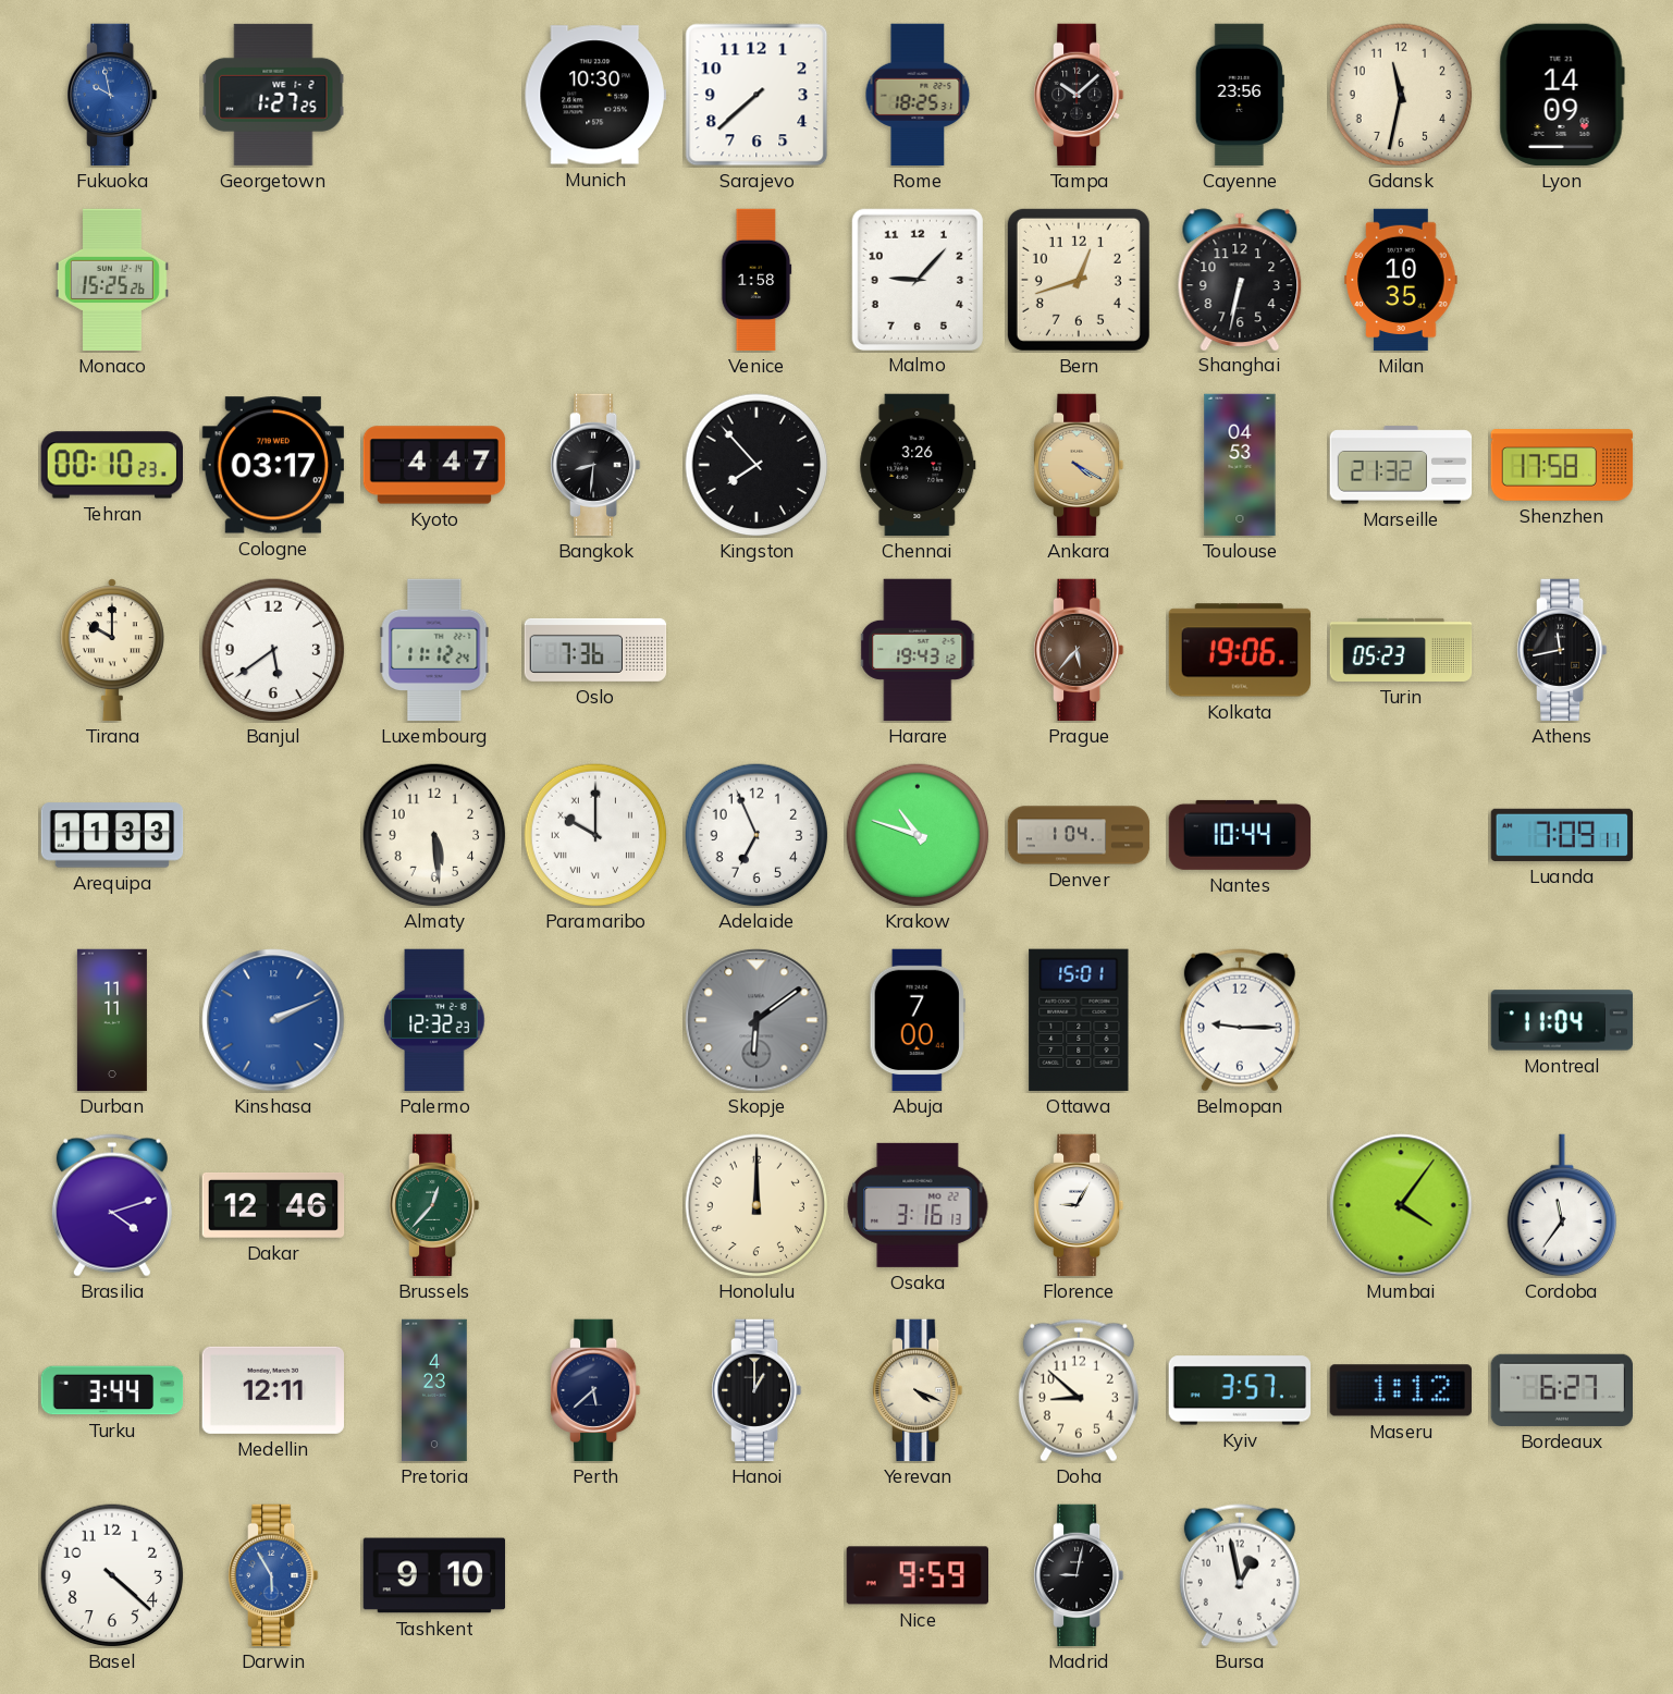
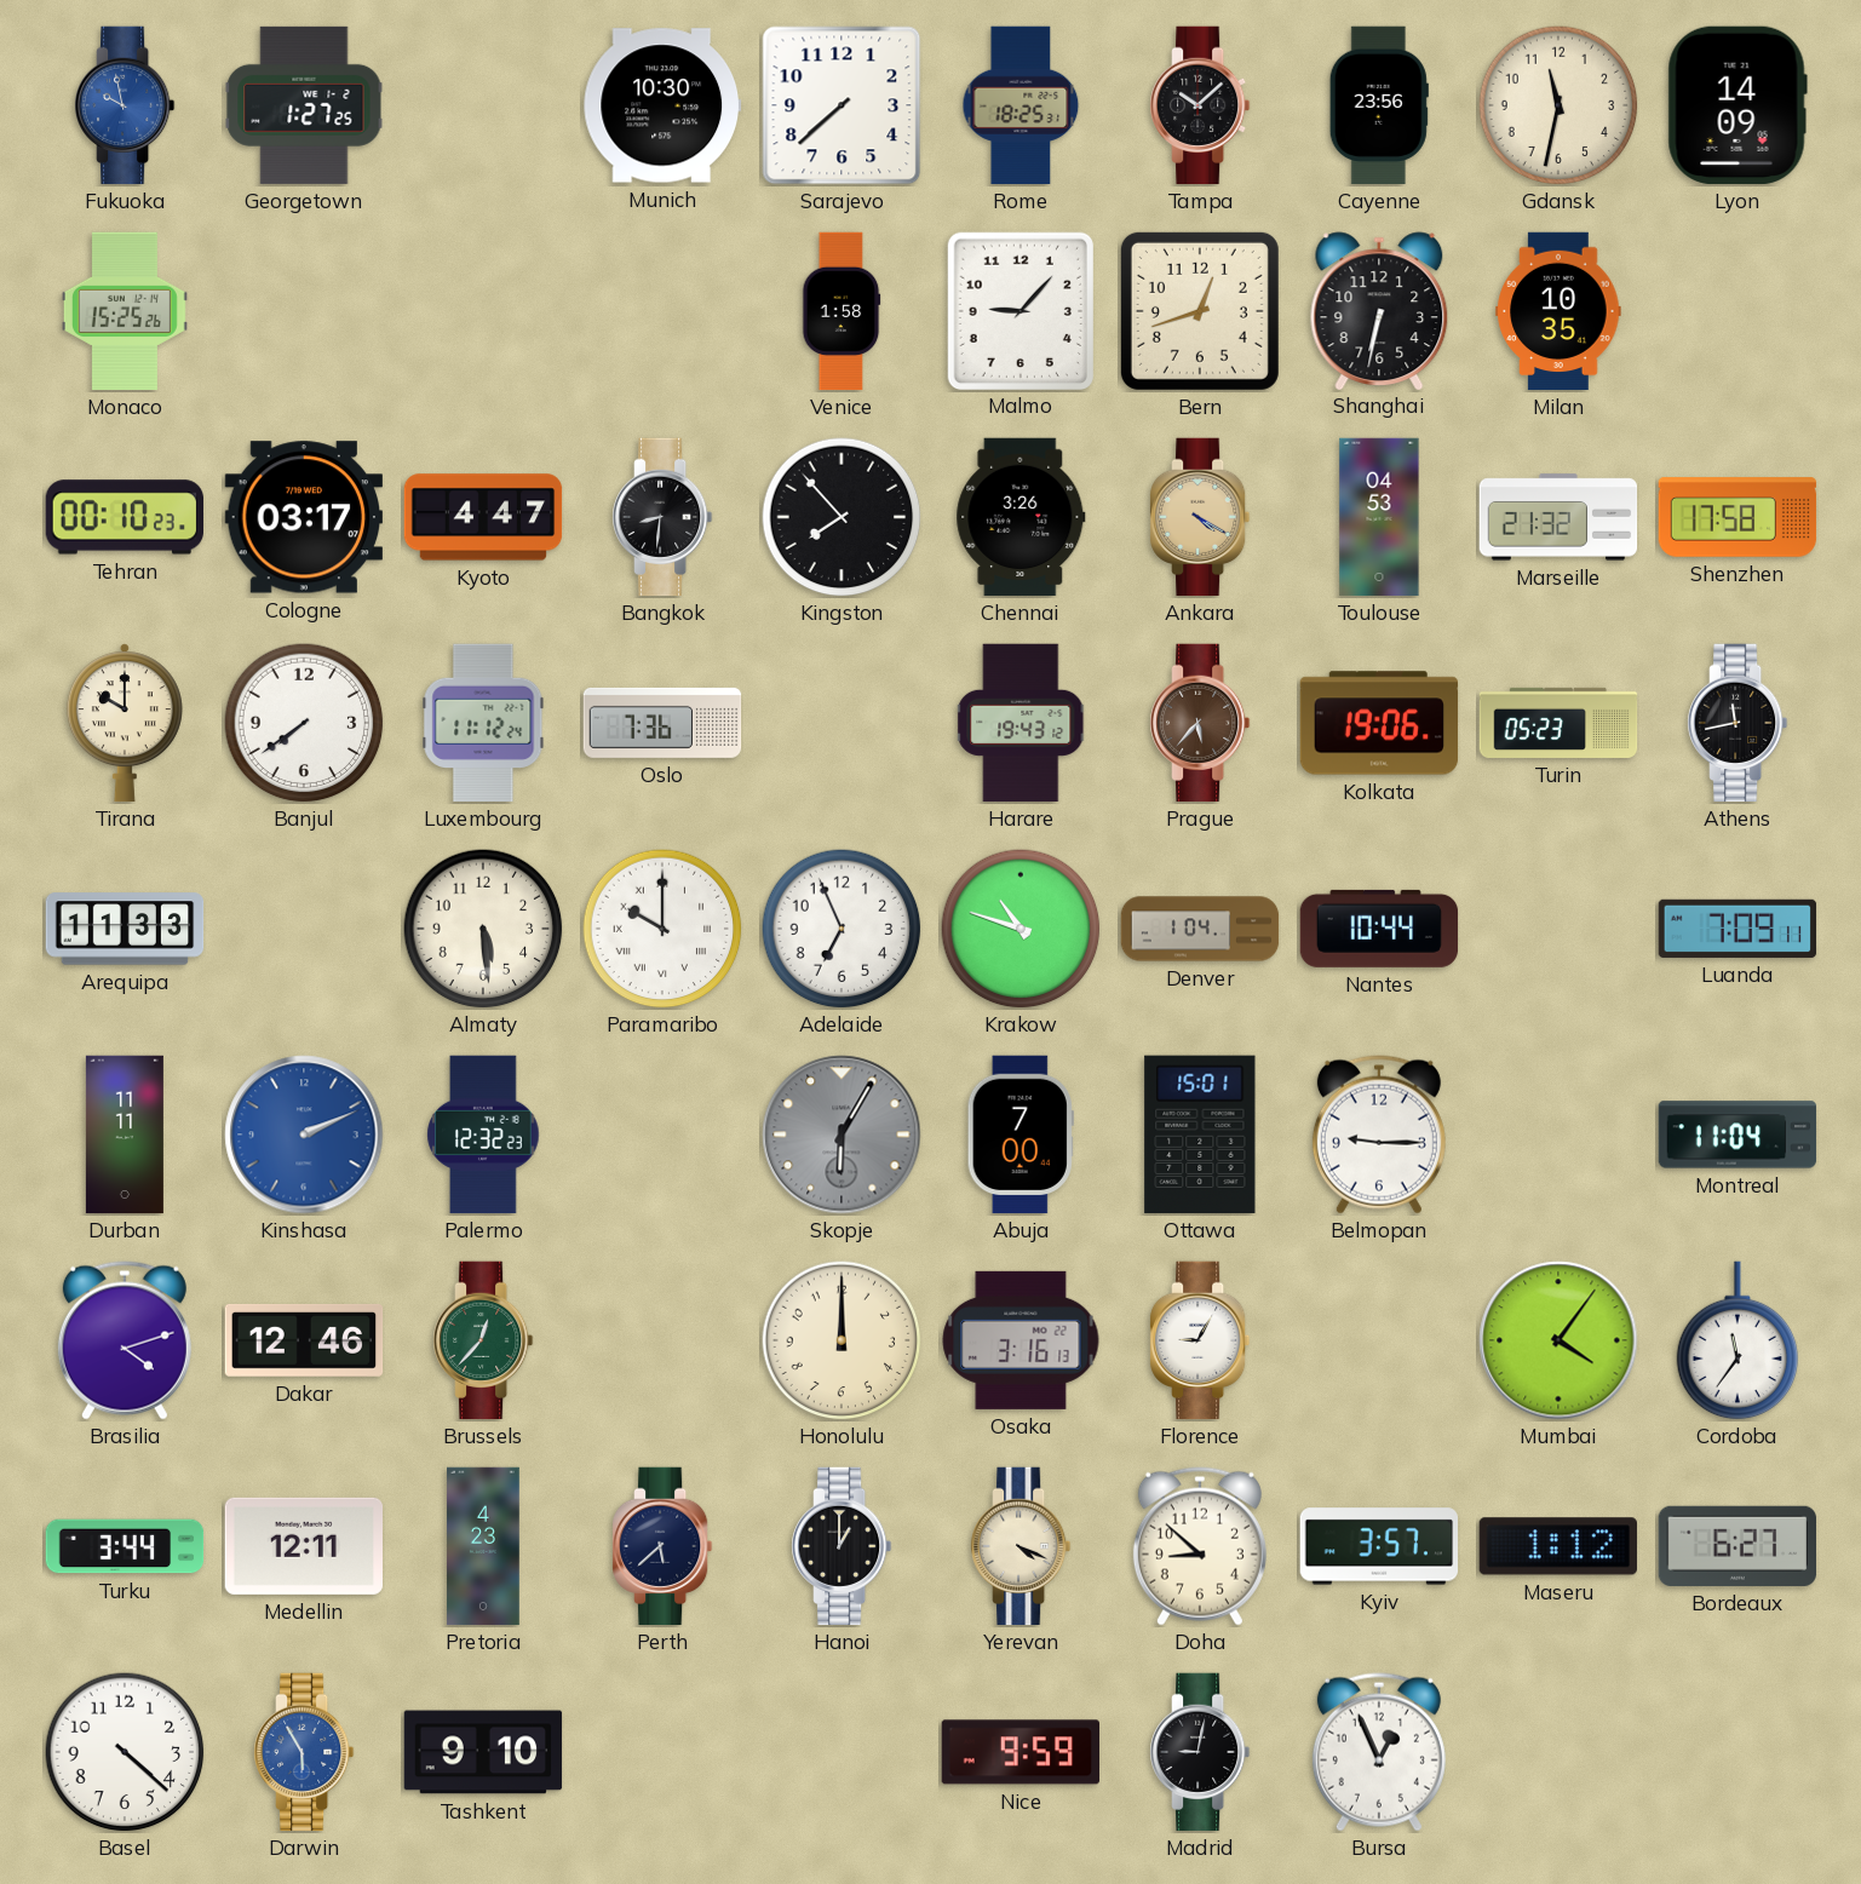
Banjul: 5:39 -> 7:39
Skopje: 6:09 -> 6:05
Bursa: 12:58 -> 12:56
